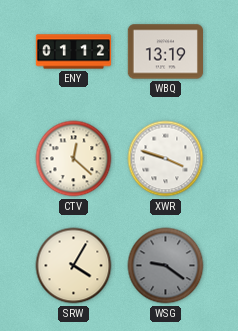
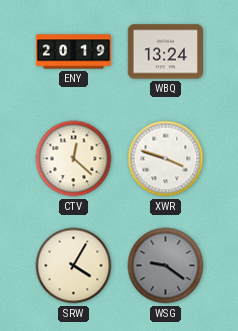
ENY: 01:12 -> 20:19
WBQ: 13:19 -> 13:24
